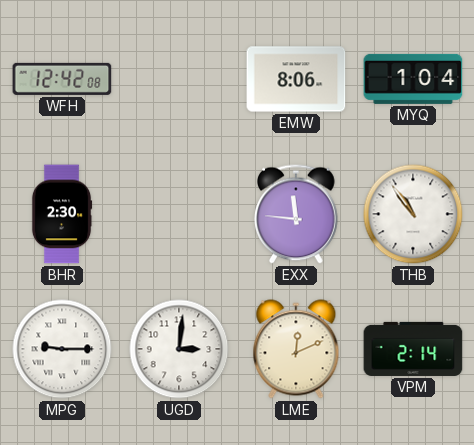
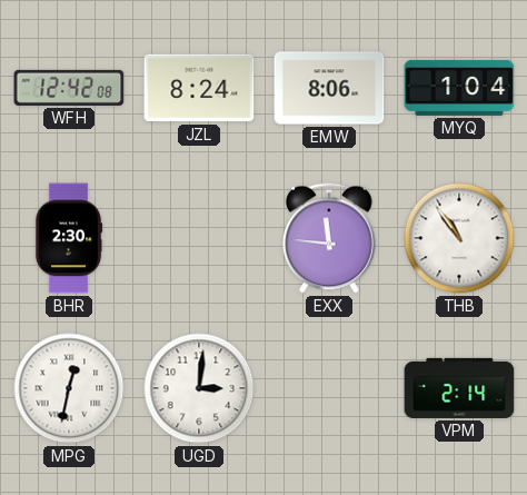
JZL: none -> 8:24
MPG: 9:15 -> 12:32
LME: 12:11 -> none
